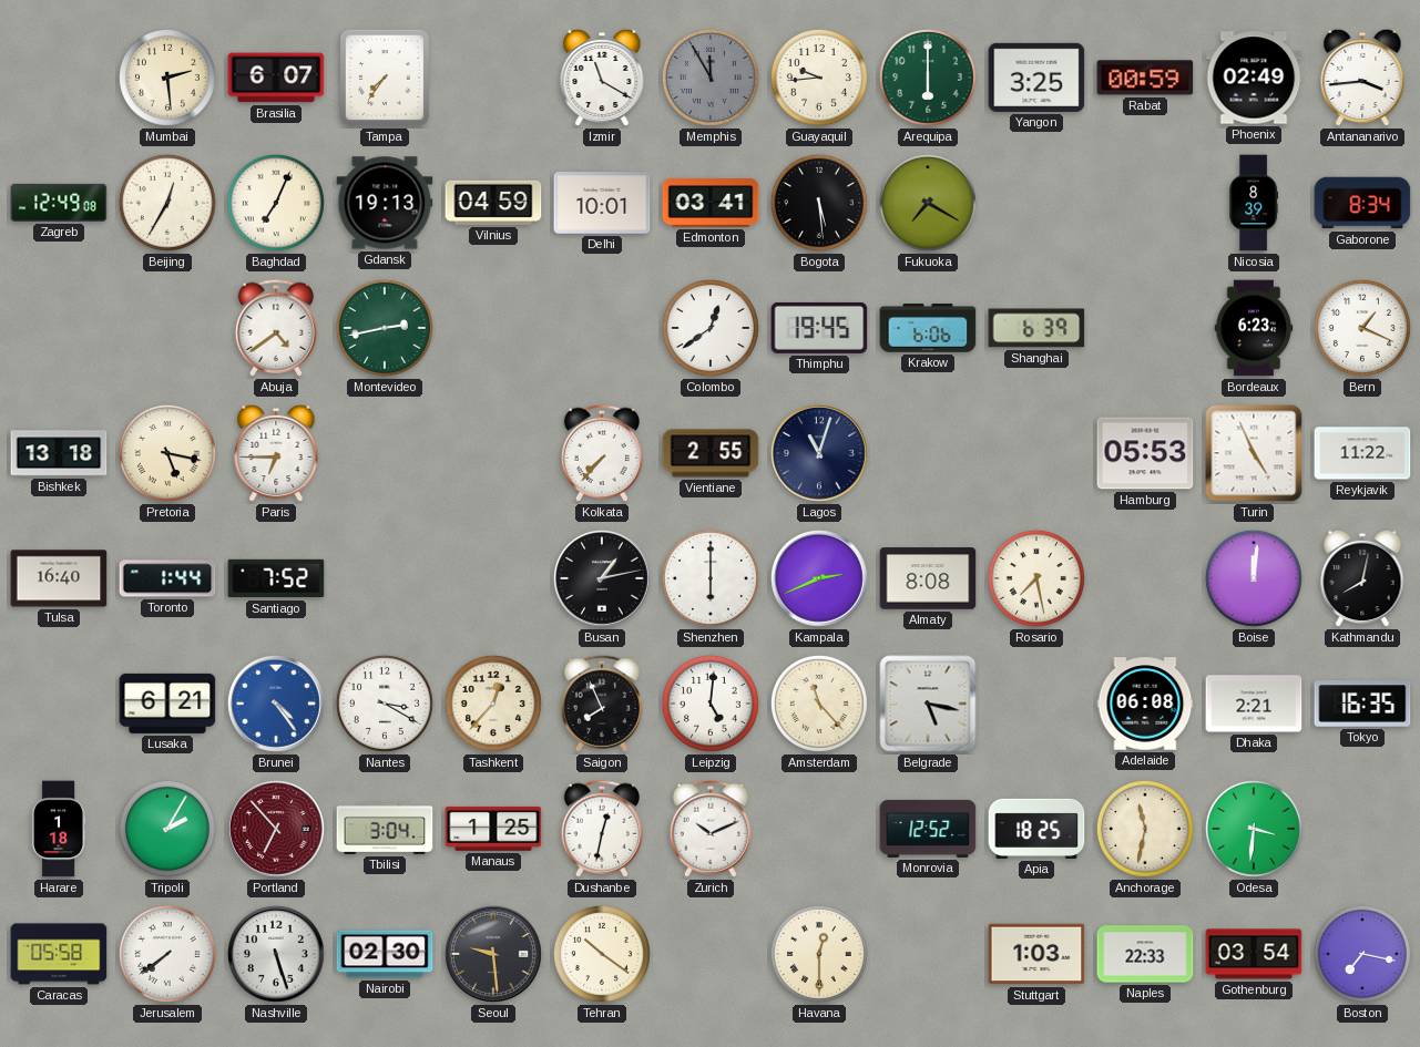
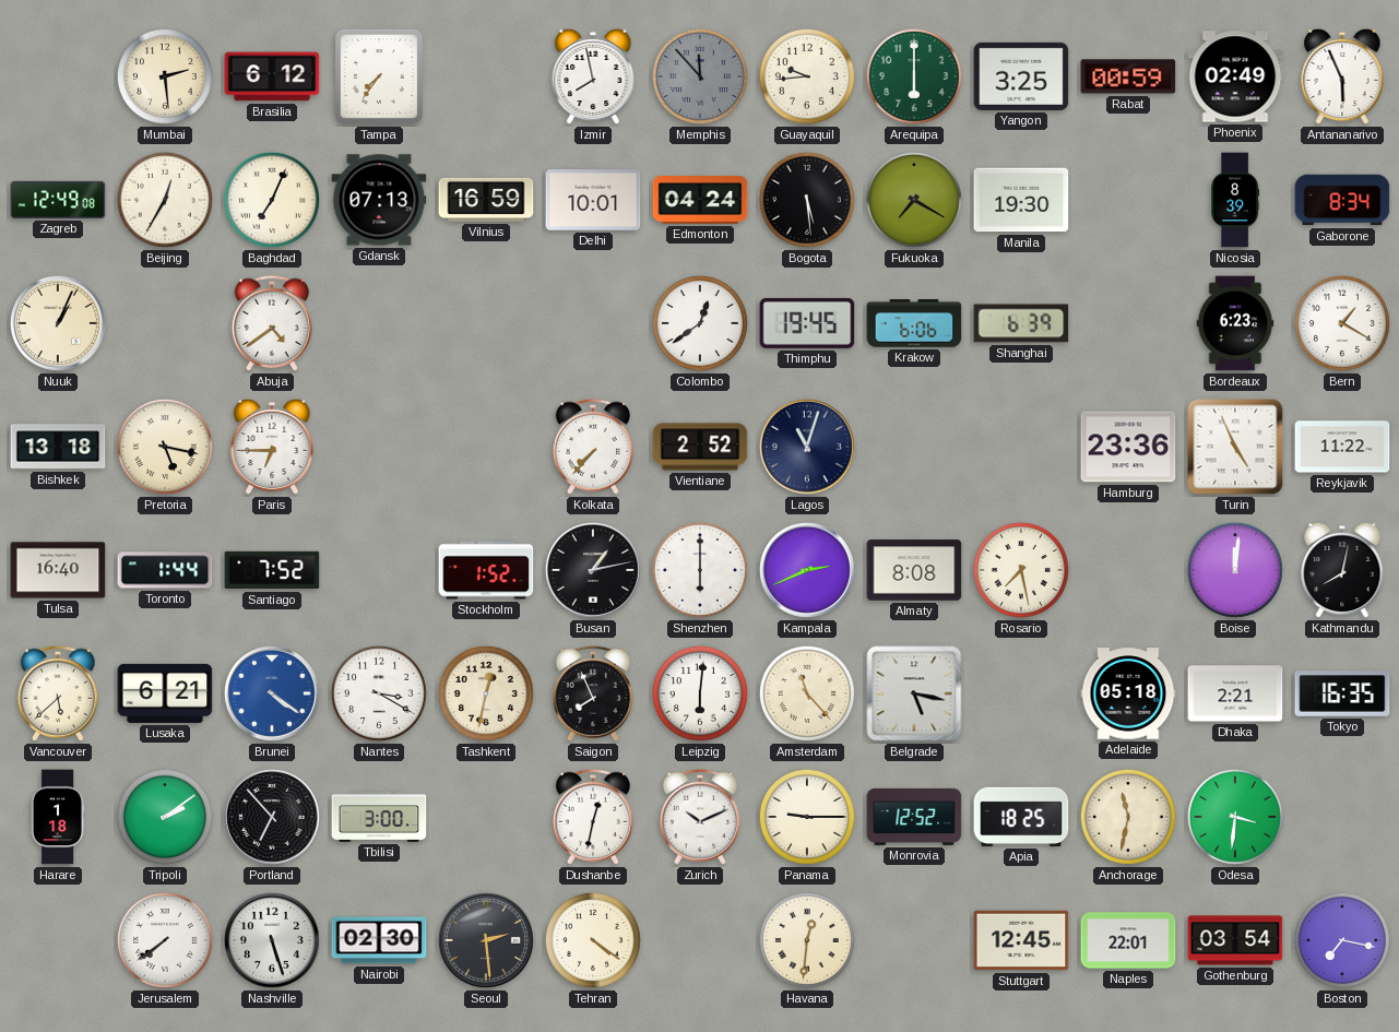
Brasilia: 6:07 -> 6:12
Izmir: 11:20 -> 7:58
Memphis: 11:55 -> 11:53
Antananarivo: 3:44 -> 5:56
Gdansk: 19:13 -> 07:13
Vilnius: 04:59 -> 16:59
Edmonton: 03:41 -> 04:24
Manila: none -> 19:30
Nuuk: none -> 1:04
Montevideo: 2:43 -> none
Bern: 1:19 -> 1:20
Vientiane: 2:55 -> 2:52
Hamburg: 05:53 -> 23:36
Stockholm: none -> 1:52
Vancouver: none -> 5:38
Brunei: 4:24 -> 4:21
Tashkent: 12:37 -> 12:32
Leipzig: 5:01 -> 6:01
Adelaide: 06:08 -> 05:18
Tripoli: 2:05 -> 2:09
Portland dial: burgundy -> black
Tbilisi: 3:04 -> 3:00
Manaus: 1:25 -> none
Panama: none -> 9:15
Caracas: 05:58 -> none
Seoul: 9:29 -> 2:29
Tehran: 10:21 -> 4:21
Havana: 12:30 -> 12:31
Stuttgart: 1:03 -> 12:45
Naples: 22:33 -> 22:01
